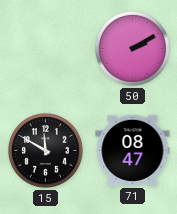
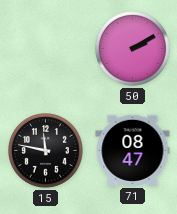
15: 11:50 -> 11:47
